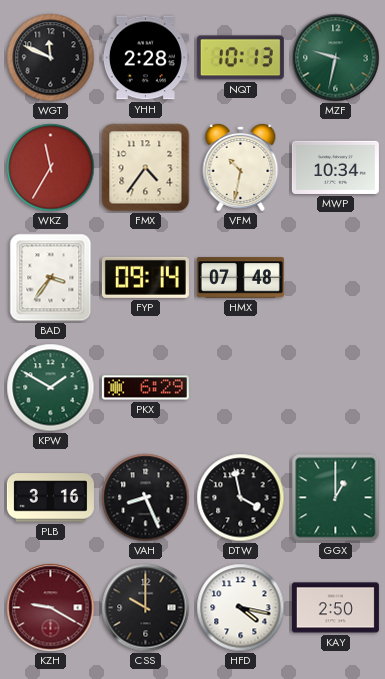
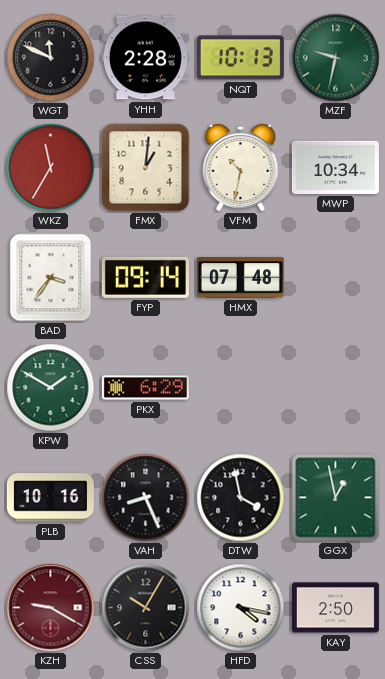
FMX: 4:36 -> 1:01
PLB: 3:16 -> 10:16
GGX: 1:00 -> 12:58
CSS: 10:00 -> 10:05
